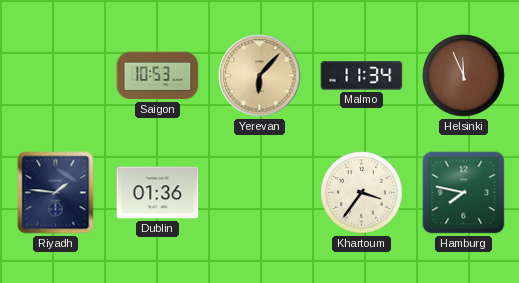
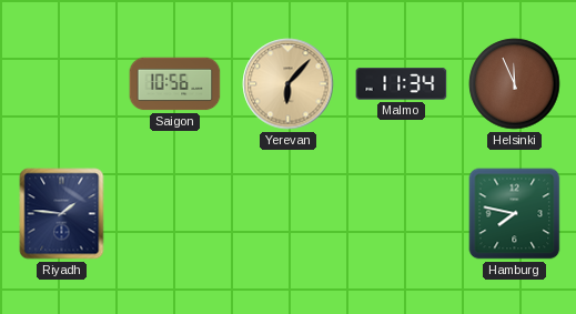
Saigon: 10:53 -> 10:56
Dublin: 01:36 -> none
Khartoum: 3:36 -> none
